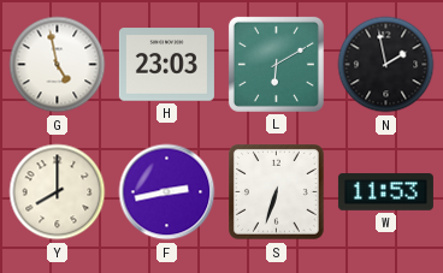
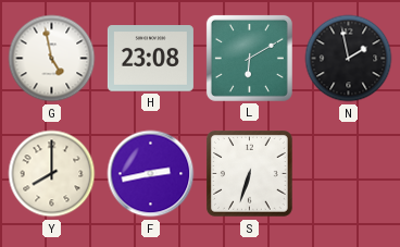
H: 23:03 -> 23:08
W: 11:53 -> none
